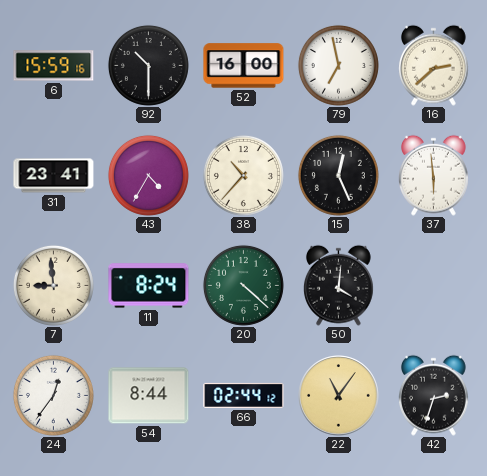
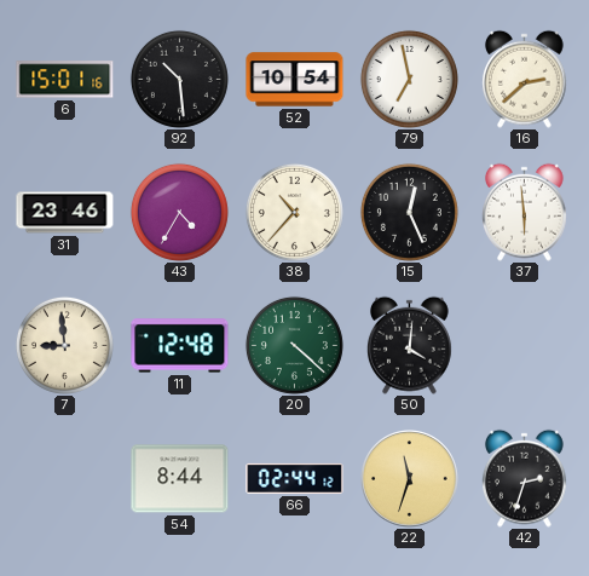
6: 15:59 -> 15:01
92: 10:30 -> 10:29
52: 16:00 -> 10:54
31: 23:41 -> 23:46
11: 8:24 -> 12:48
24: 12:36 -> none
22: 11:06 -> 11:33
